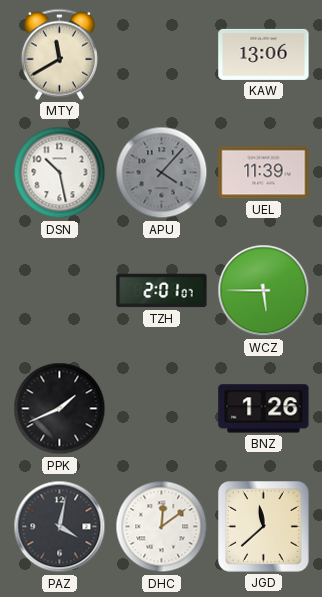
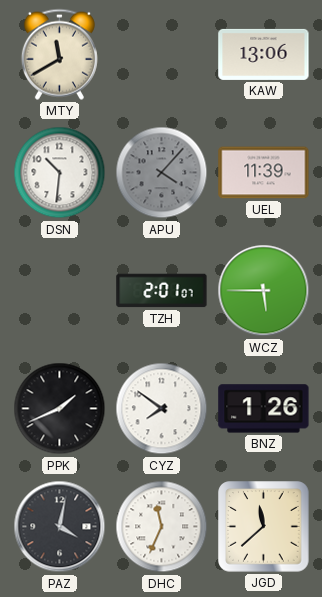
DSN: 10:28 -> 10:31
CYZ: none -> 7:51
DHC: 12:09 -> 11:34
